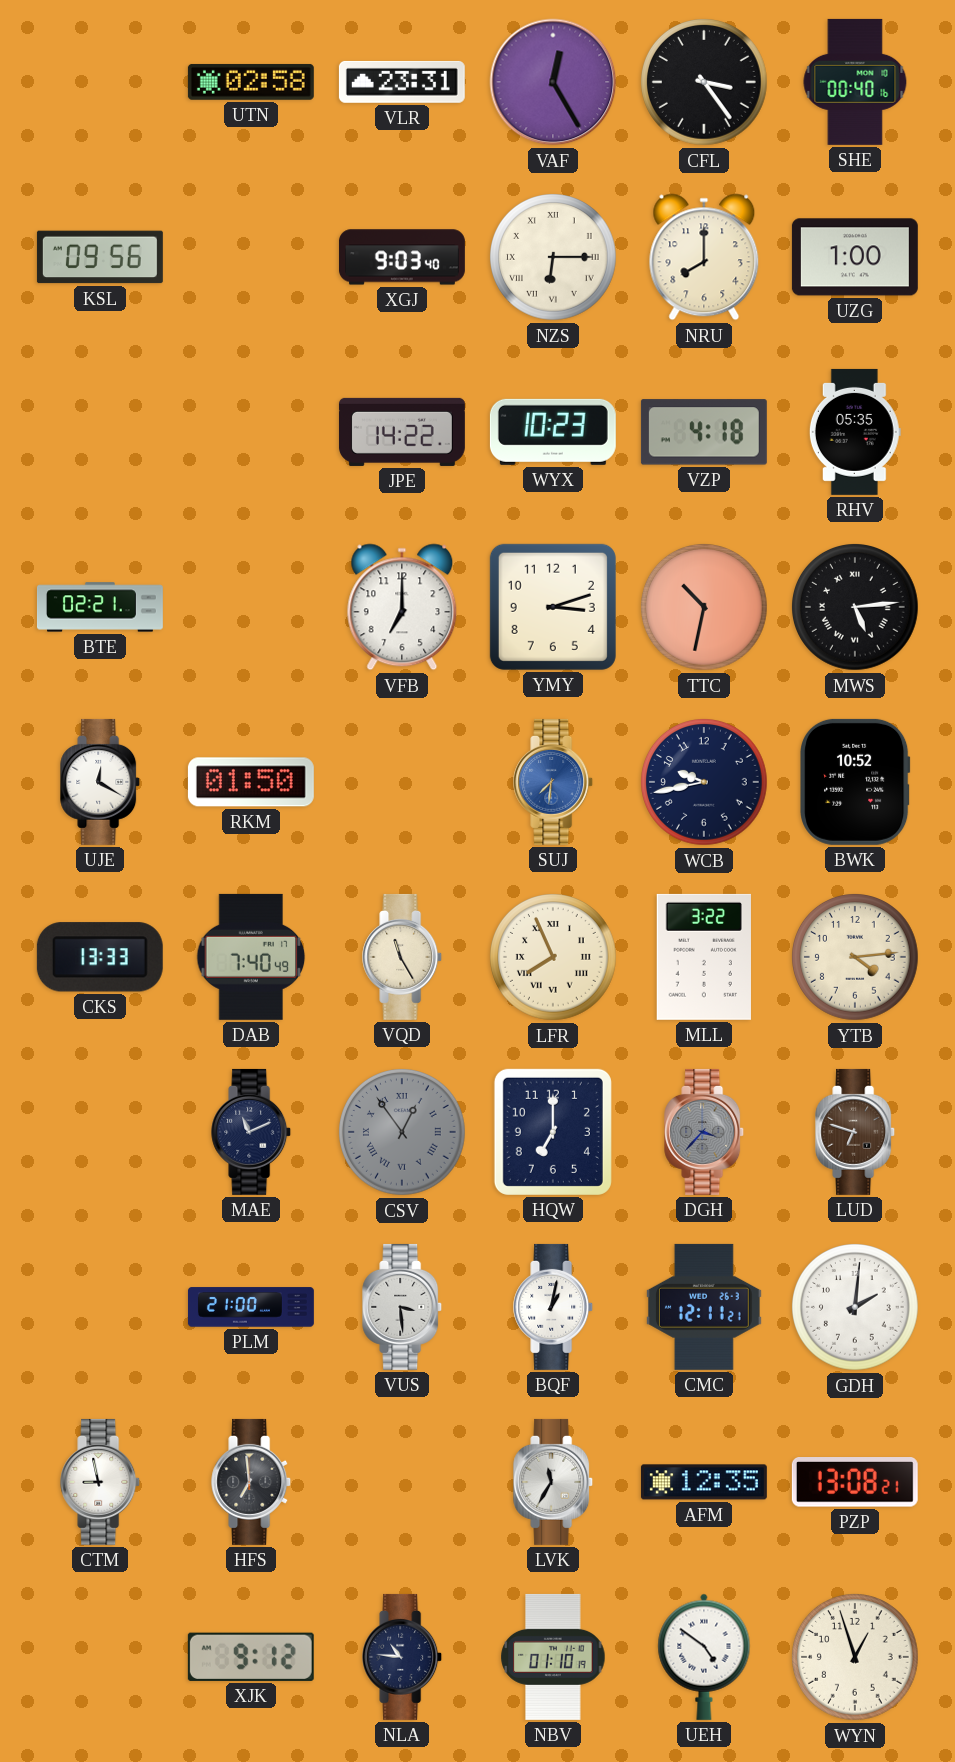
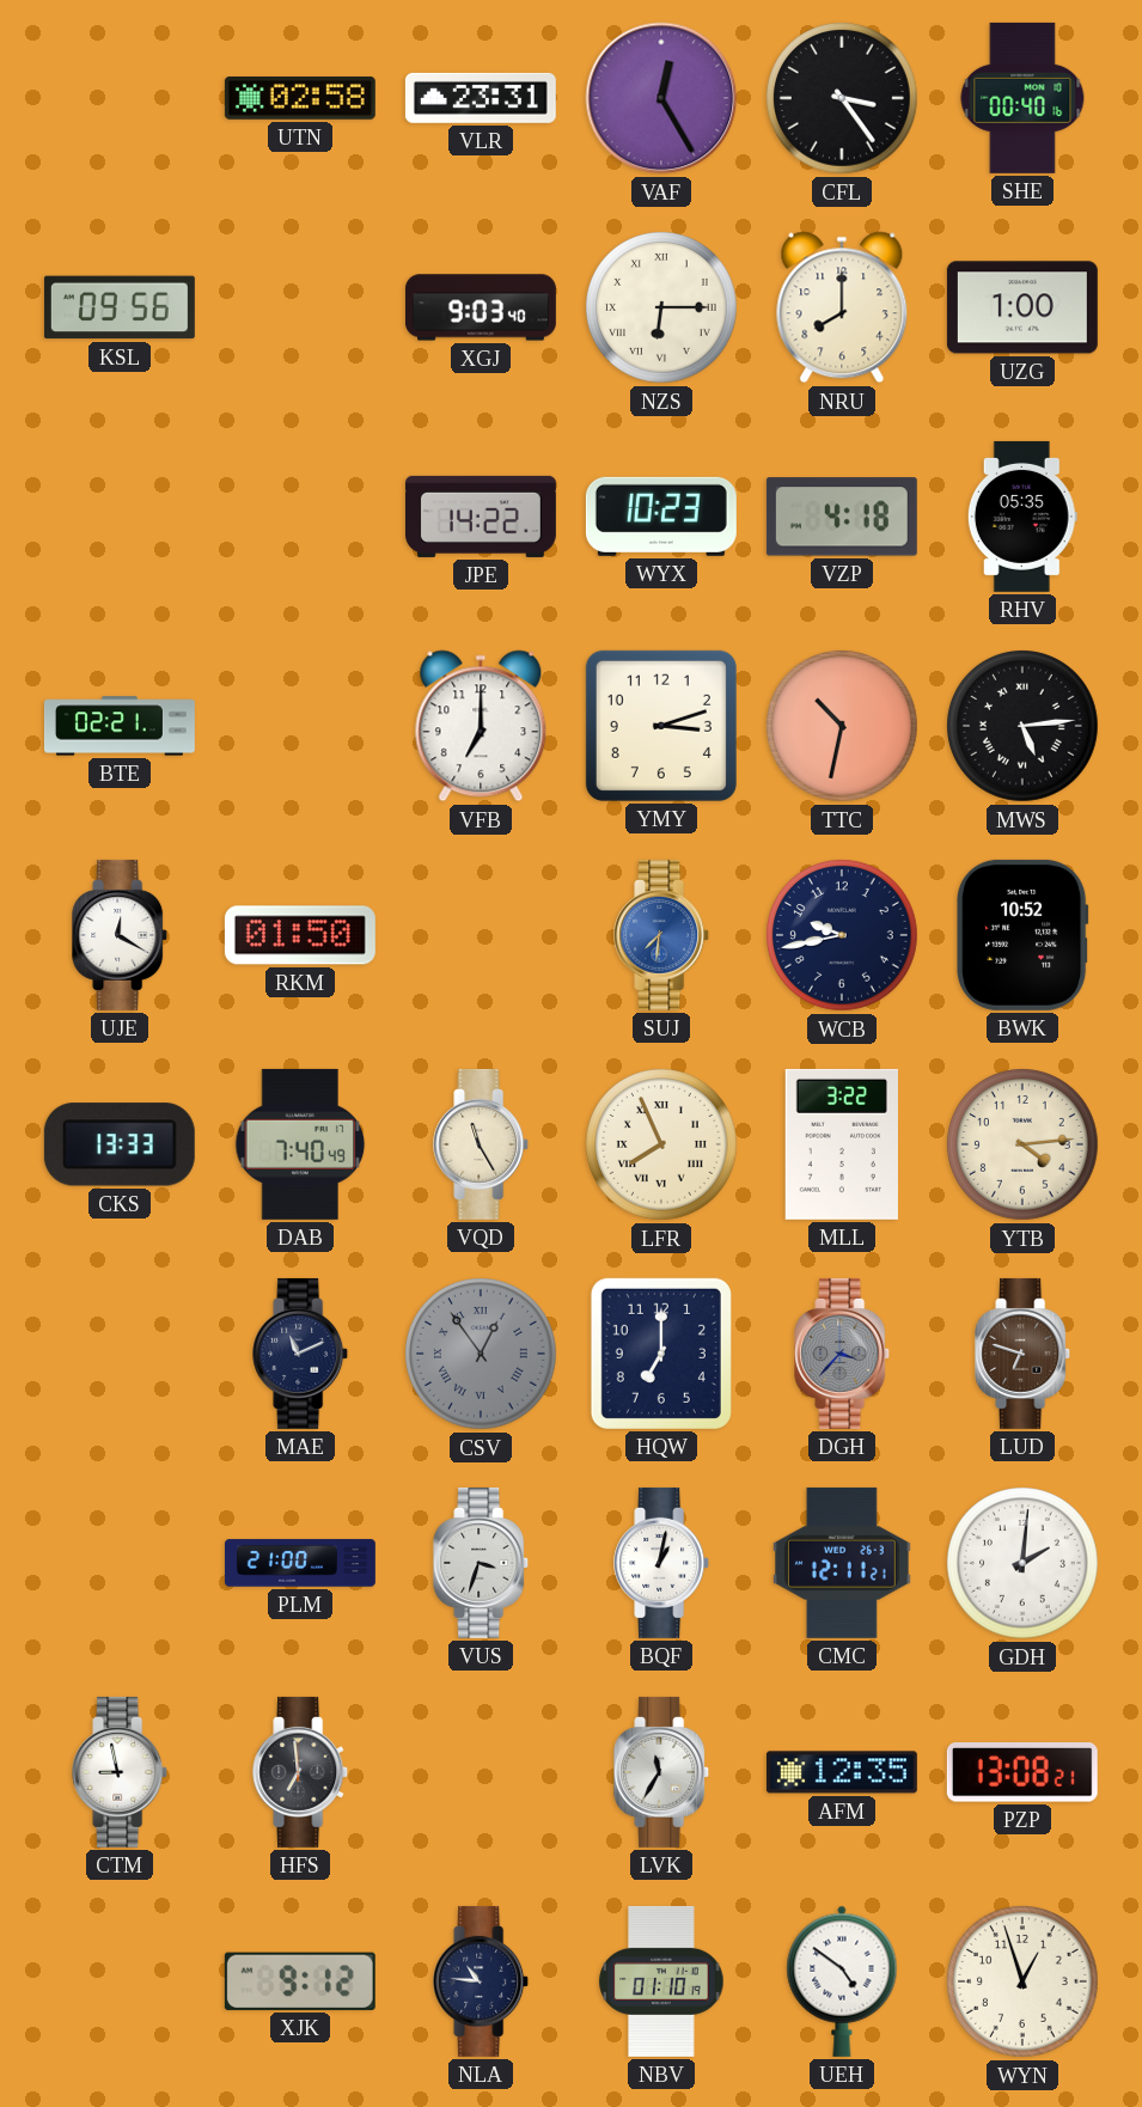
VUS: 3:29 -> 3:33
